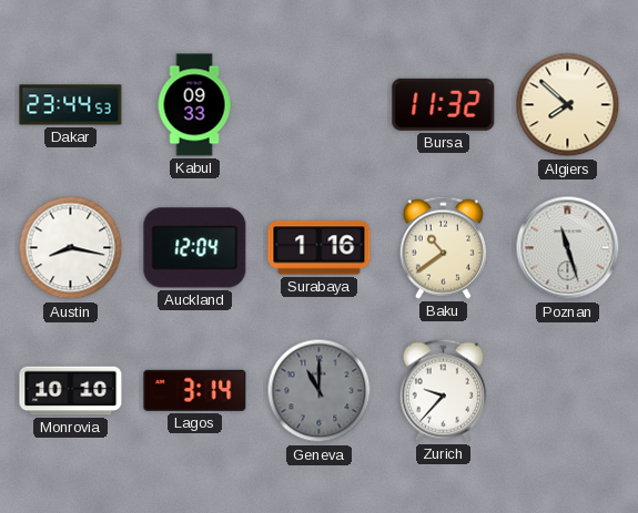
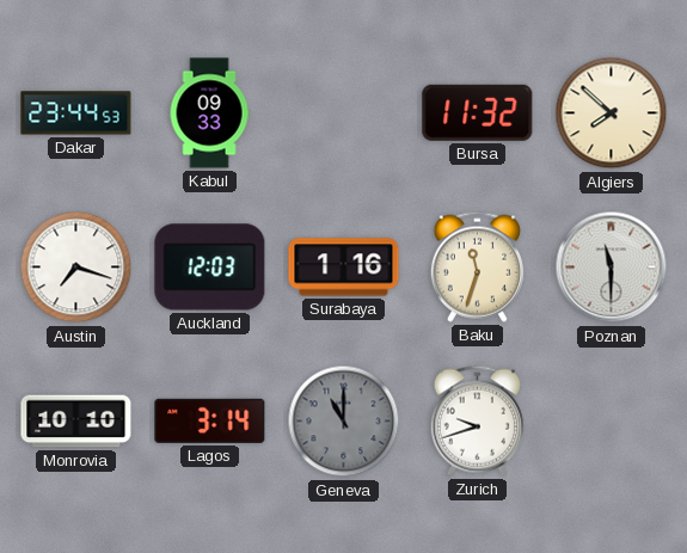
Austin: 8:17 -> 7:18
Auckland: 12:04 -> 12:03
Baku: 10:39 -> 11:33
Poznan: 11:27 -> 11:30
Zurich: 9:37 -> 9:42
